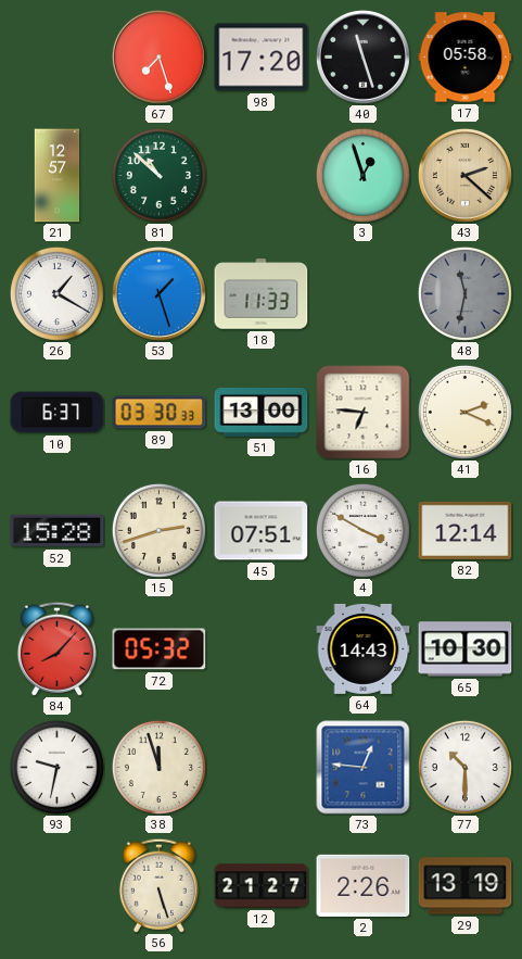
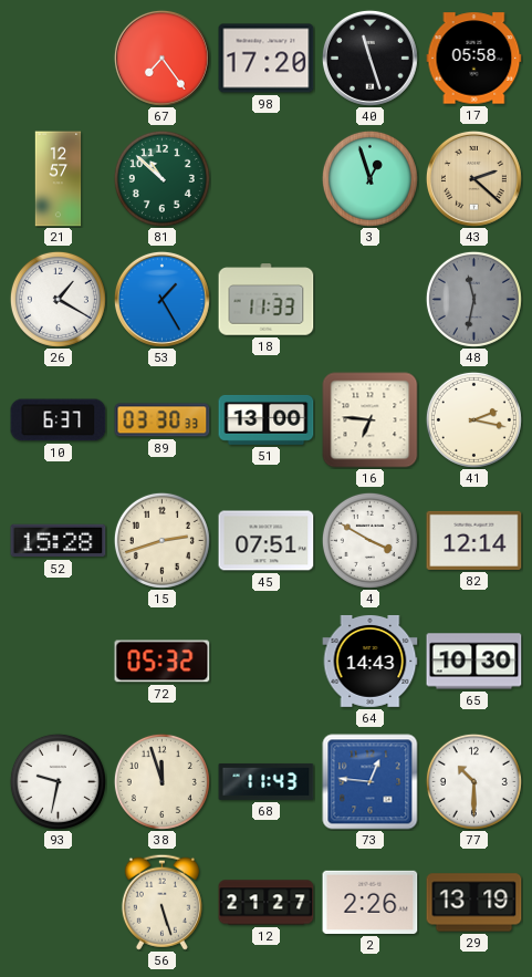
67: 7:27 -> 7:24
53: 1:27 -> 1:25
41: 2:19 -> 2:17
84: 8:07 -> none
68: none -> 11:43
